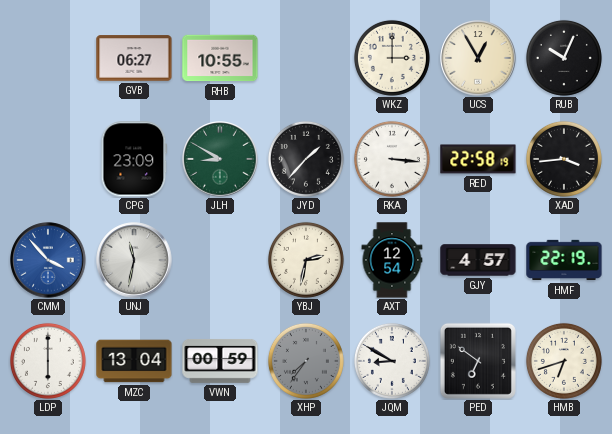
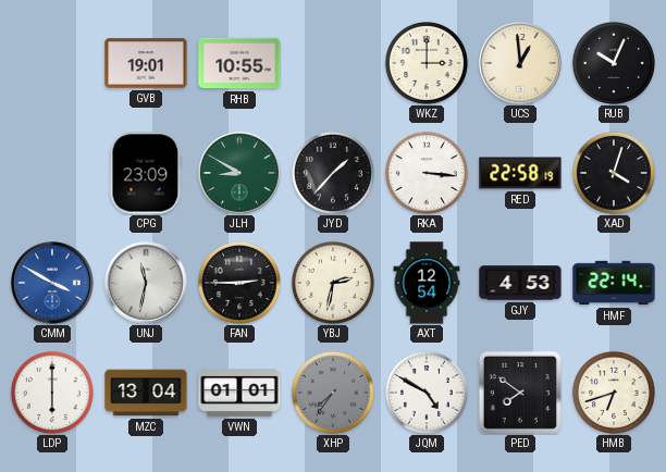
GVB: 06:27 -> 19:01
UCS: 12:55 -> 12:59
XAD: 3:44 -> 4:03
CMM: 3:53 -> 3:50
FAN: none -> 2:45
GJY: 4:57 -> 4:53
HMF: 22:19 -> 22:14
VWN: 00:59 -> 01:01
JQM: 8:50 -> 4:50
PED: 6:51 -> 7:51
